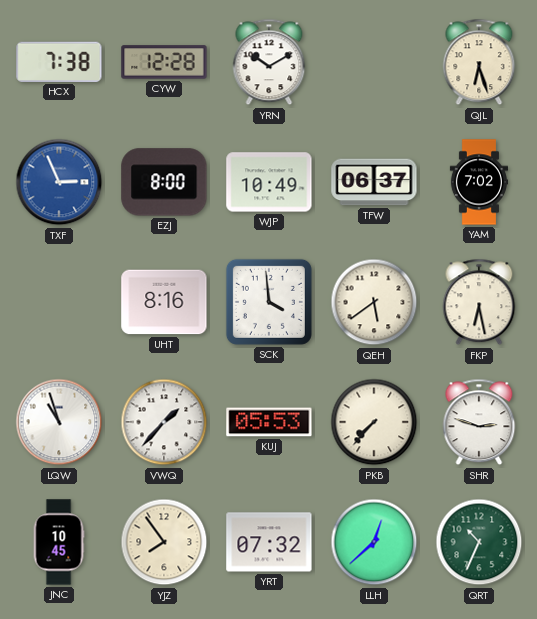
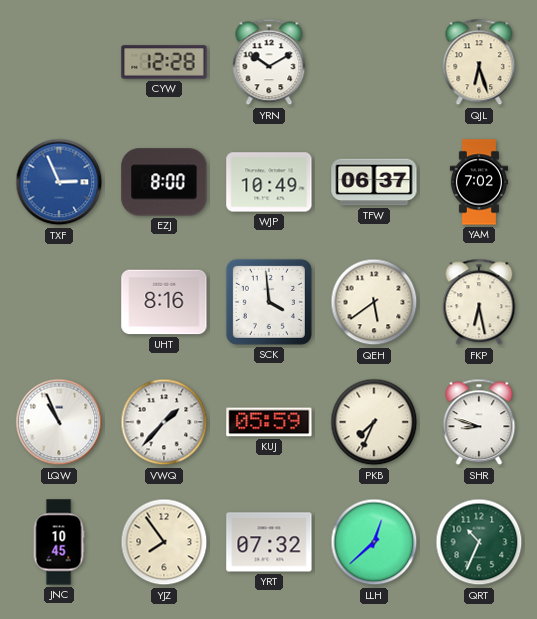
HCX: 7:38 -> none
LQW: 10:57 -> 10:56
KUJ: 05:53 -> 05:59
PKB: 7:37 -> 7:34
SHR: 2:48 -> 8:48
